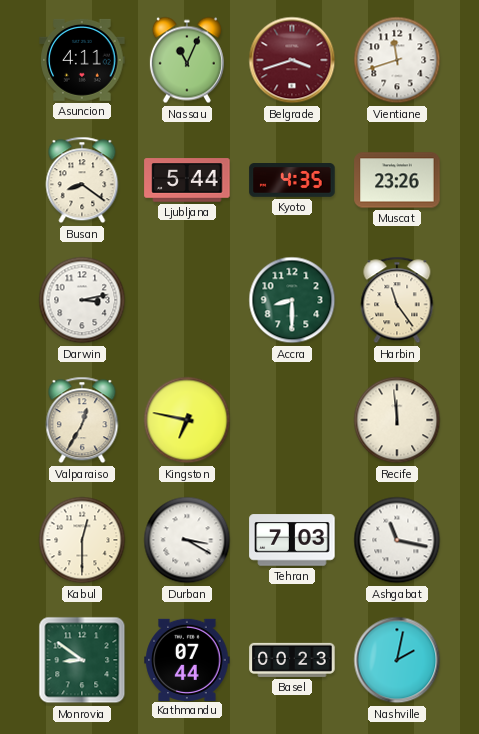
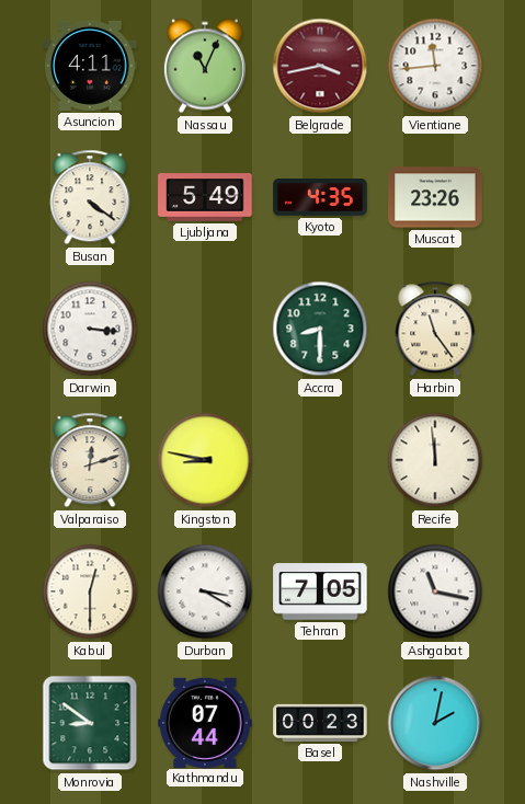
Belgrade: 3:42 -> 3:43
Vientiane: 11:42 -> 11:44
Busan: 8:21 -> 4:21
Ljubljana: 5:44 -> 5:49
Darwin: 3:13 -> 3:16
Valparaiso: 12:35 -> 12:12
Kingston: 6:47 -> 8:47
Tehran: 7:03 -> 7:05
